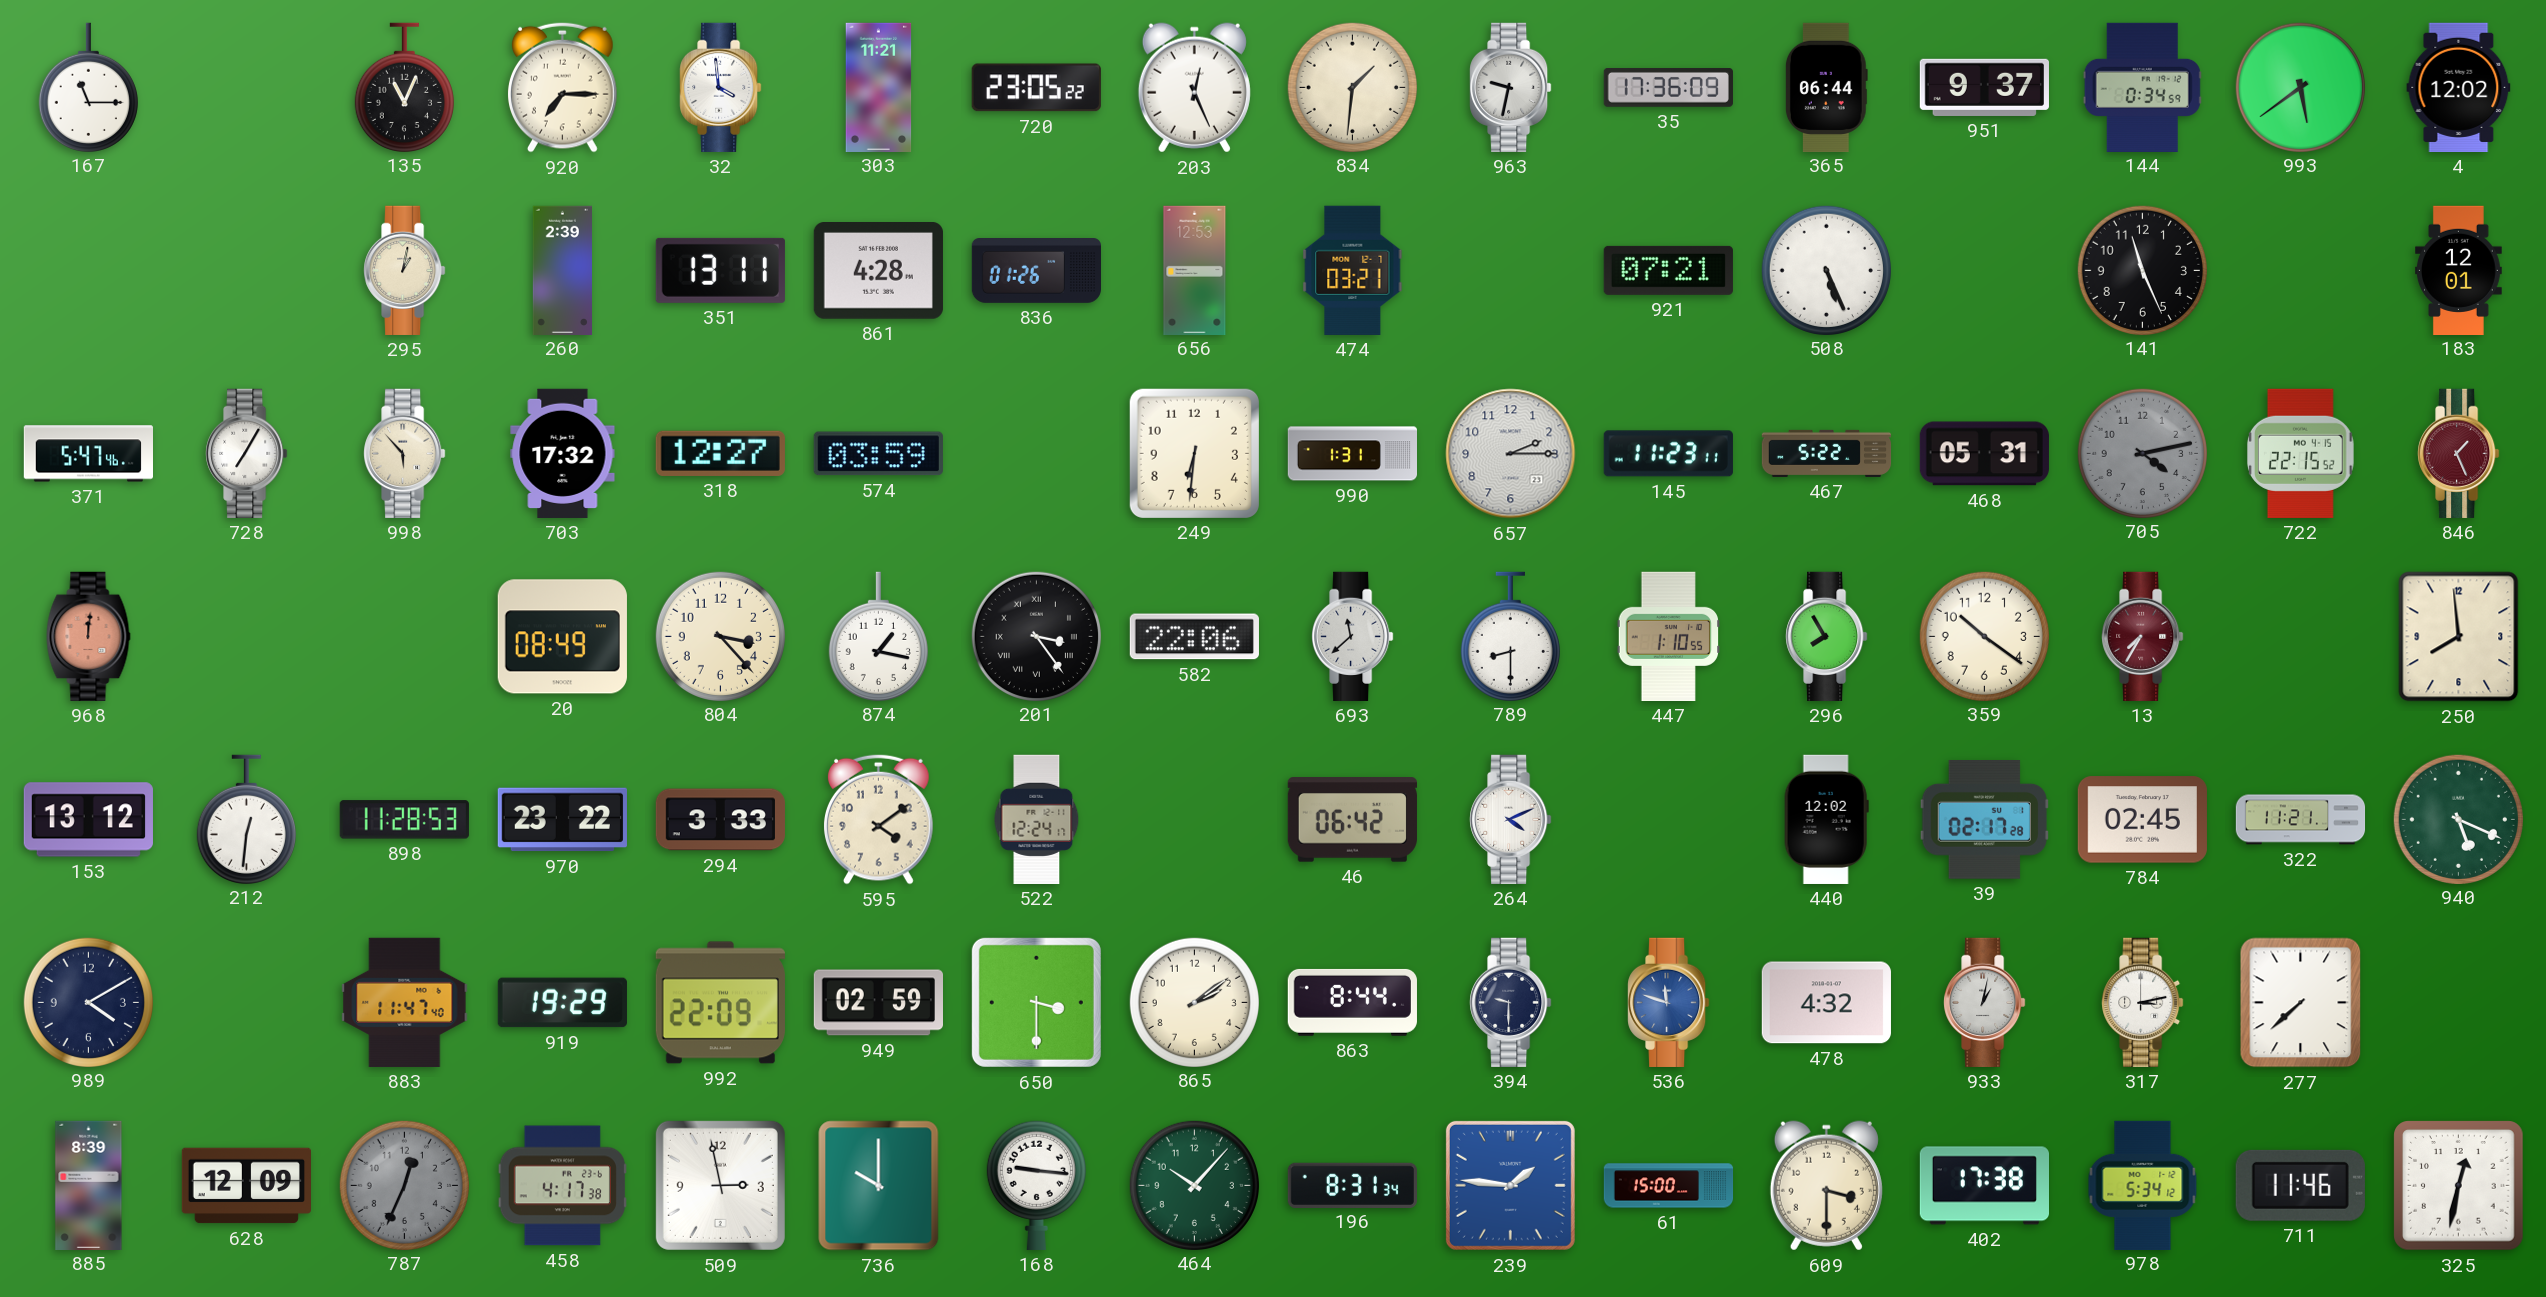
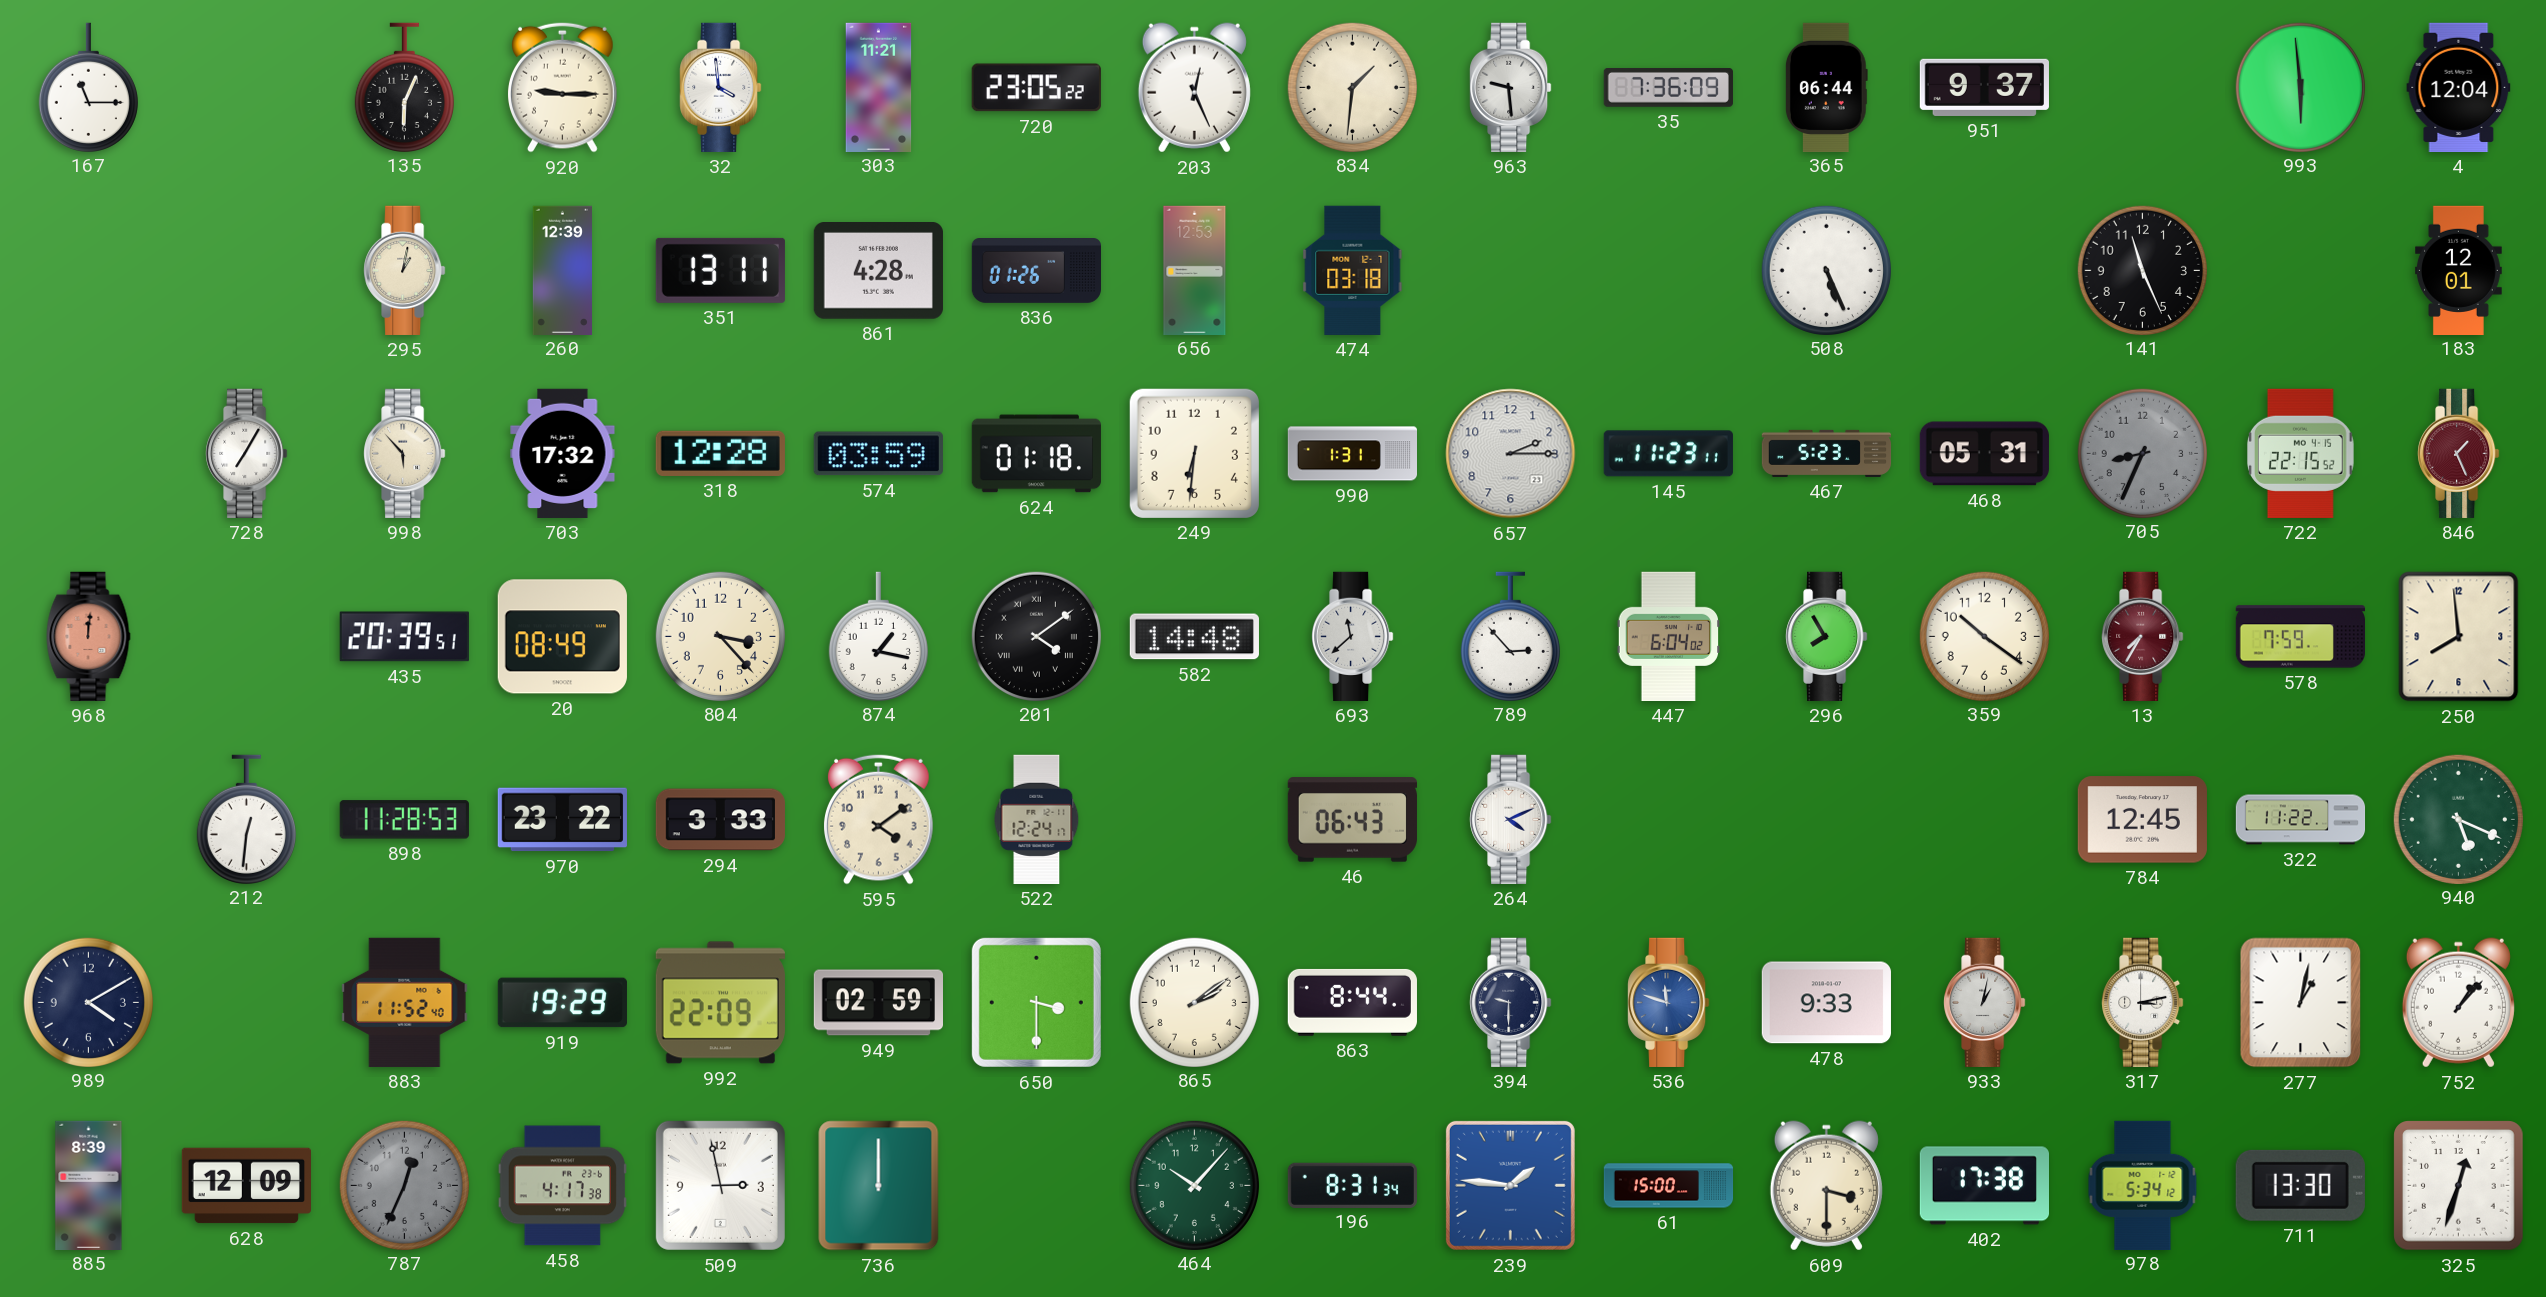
135: 11:04 -> 6:04
920: 7:15 -> 9:15
963: 9:32 -> 9:29
35: 17:36 -> 7:36
144: 0:34 -> none
993: 5:39 -> 5:59
4: 12:02 -> 12:04
260: 2:39 -> 12:39
474: 03:21 -> 03:18
921: 07:21 -> none
371: 5:47 -> none
318: 12:27 -> 12:28
624: none -> 01:18
467: 5:22 -> 5:23
705: 4:13 -> 8:34
435: none -> 20:39
201: 3:24 -> 4:09
582: 22:06 -> 14:48
789: 8:30 -> 2:53
447: 1:10 -> 6:04
578: none -> 7:59
153: 13:12 -> none
46: 06:42 -> 06:43
440: 12:02 -> none
39: 02:17 -> none
784: 02:45 -> 12:45
322: 11:21 -> 11:22
883: 11:47 -> 11:52
478: 4:32 -> 9:33
277: 7:38 -> 1:02
752: none -> 1:07
736: 10:00 -> 12:00
168: 9:16 -> none
711: 11:46 -> 13:30
325: 12:32 -> 12:33
